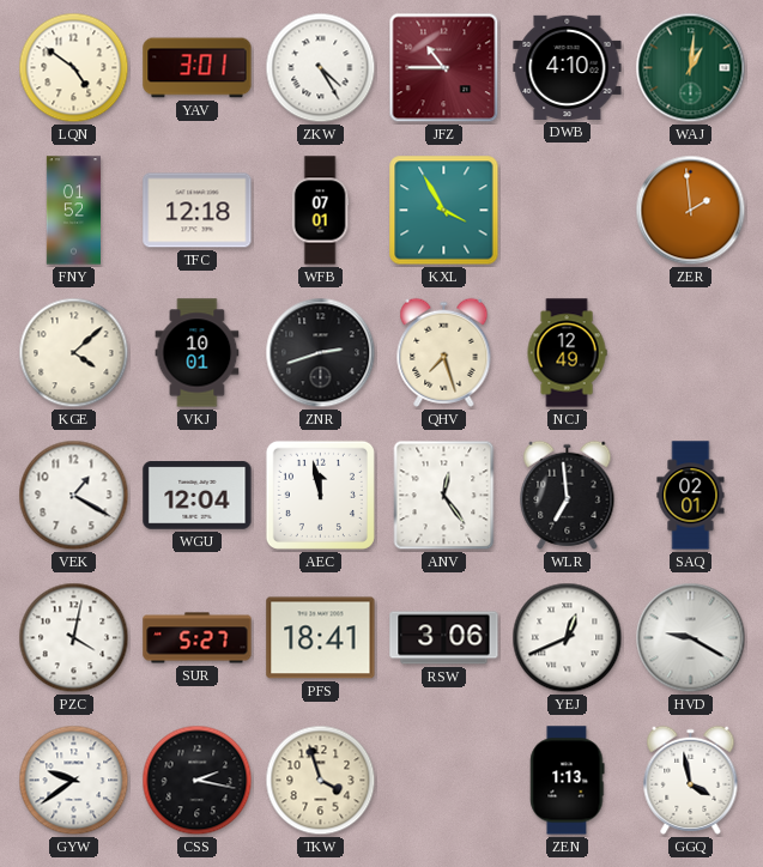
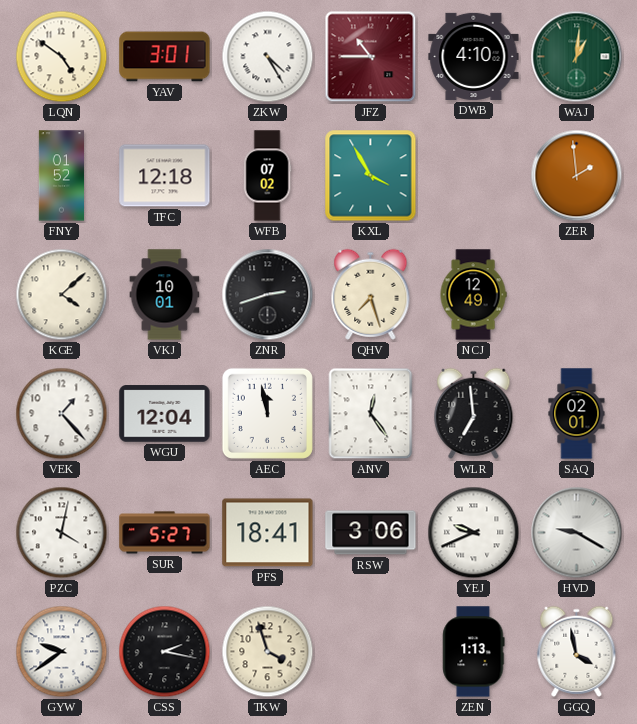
WFB: 07:01 -> 07:02
VEK: 1:20 -> 1:23
YEJ: 12:41 -> 9:41
